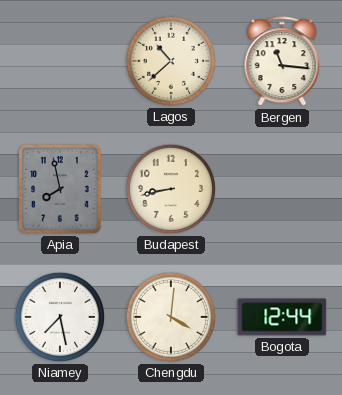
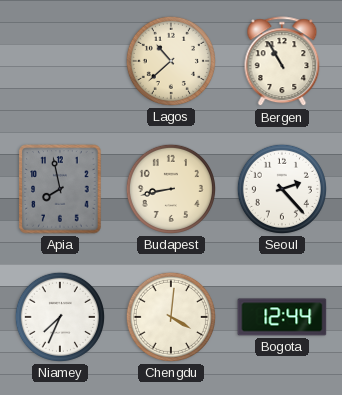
Bergen: 11:16 -> 10:55
Seoul: none -> 2:23
Niamey: 7:28 -> 7:34
